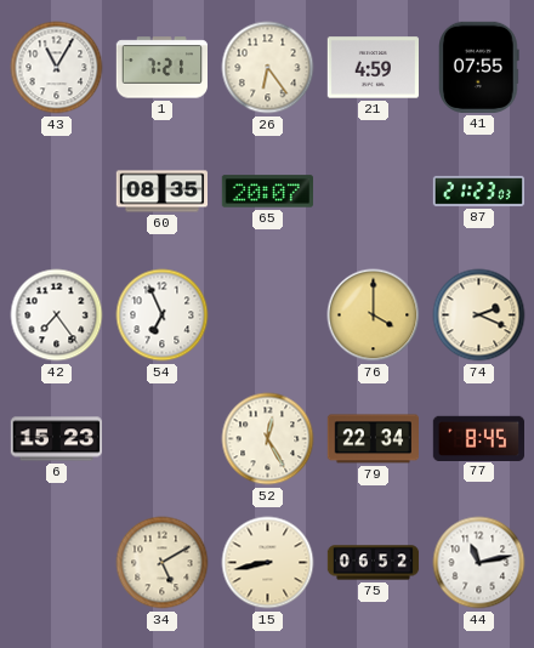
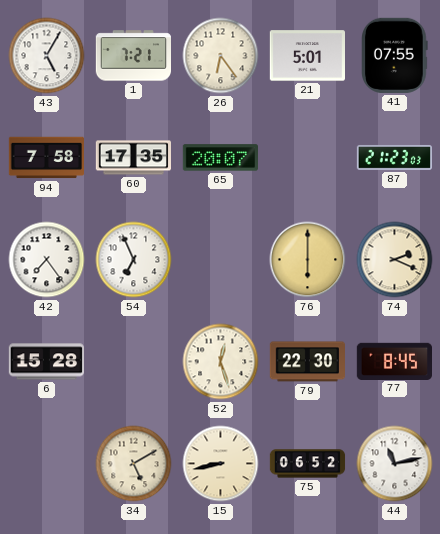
43: 11:05 -> 5:05
21: 4:59 -> 5:01
94: none -> 7:58
60: 08:35 -> 17:35
76: 4:00 -> 6:00
6: 15:23 -> 15:28
52: 12:25 -> 12:27
79: 22:34 -> 22:30
